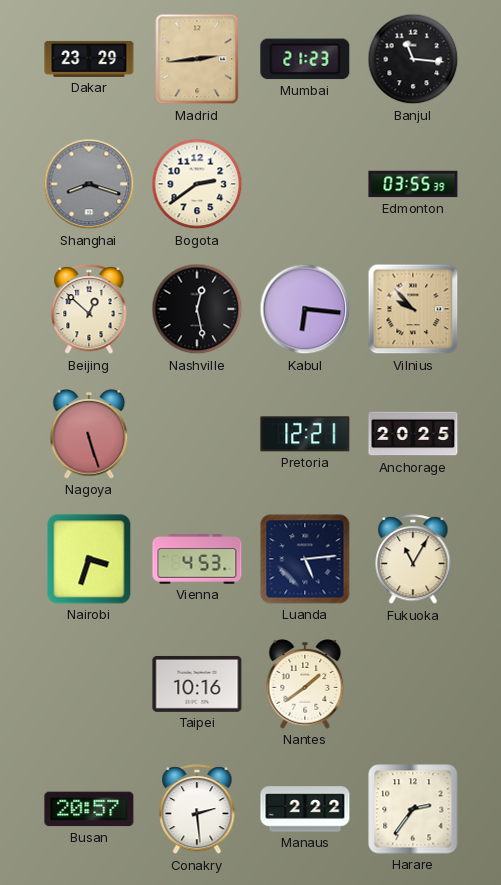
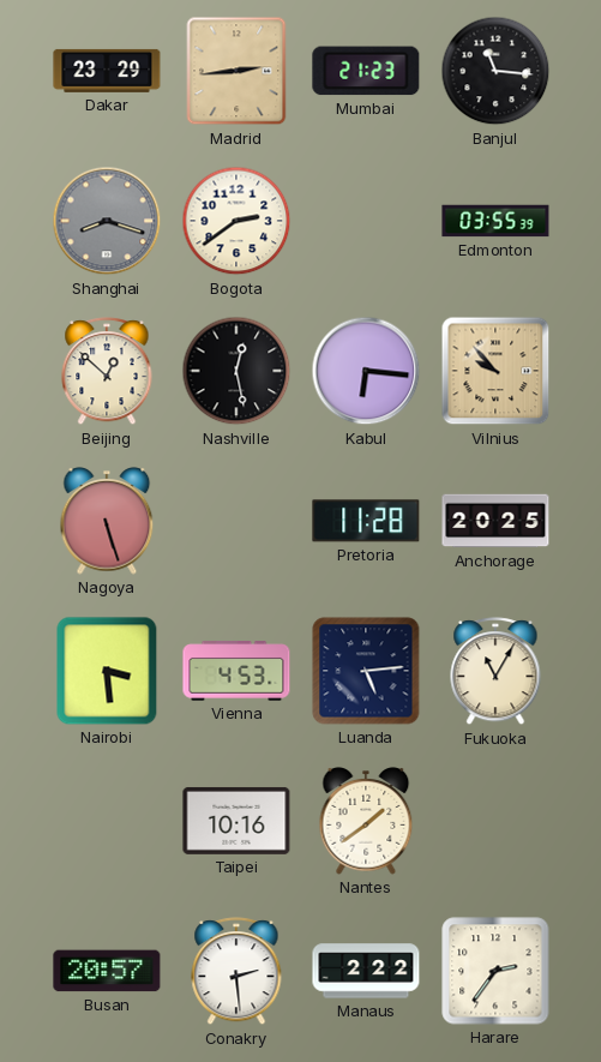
Pretoria: 12:21 -> 11:28
Nairobi: 3:33 -> 3:29
